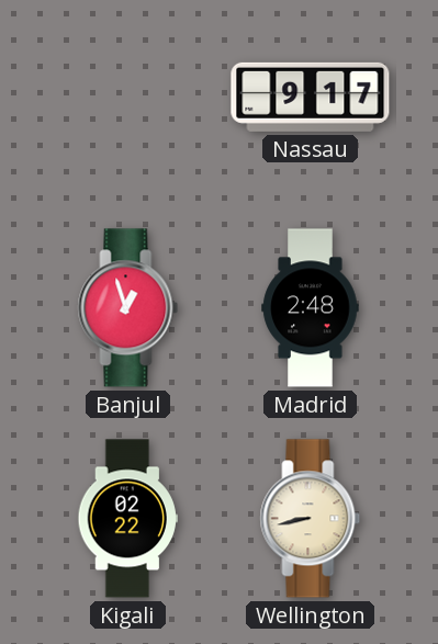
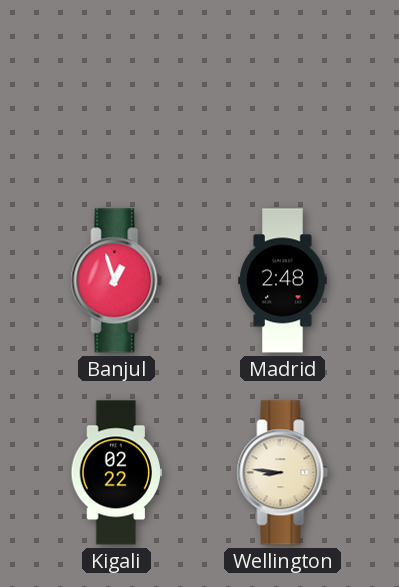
Nassau: 9:17 -> none
Wellington: 8:43 -> 8:46
